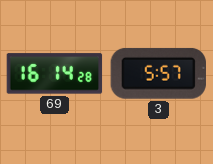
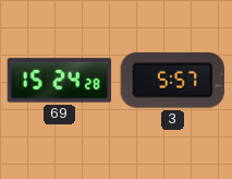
69: 16:14 -> 15:24
